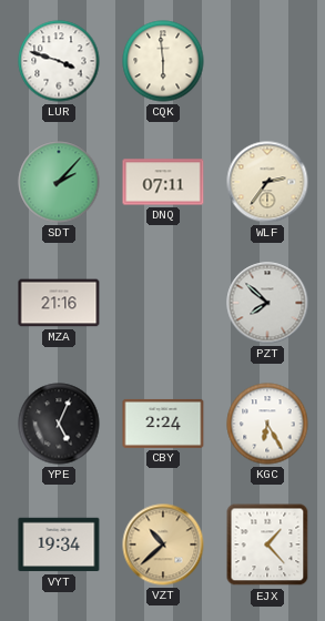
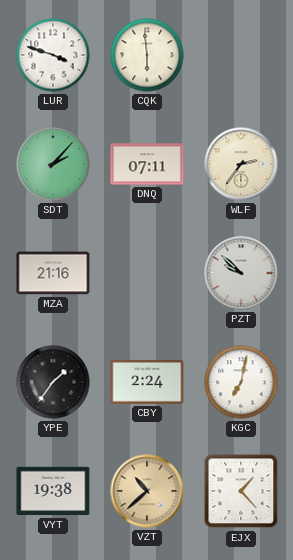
PZT: 7:52 -> 9:52
YPE: 5:04 -> 1:36
KGC: 6:25 -> 7:02
VYT: 19:34 -> 19:38
